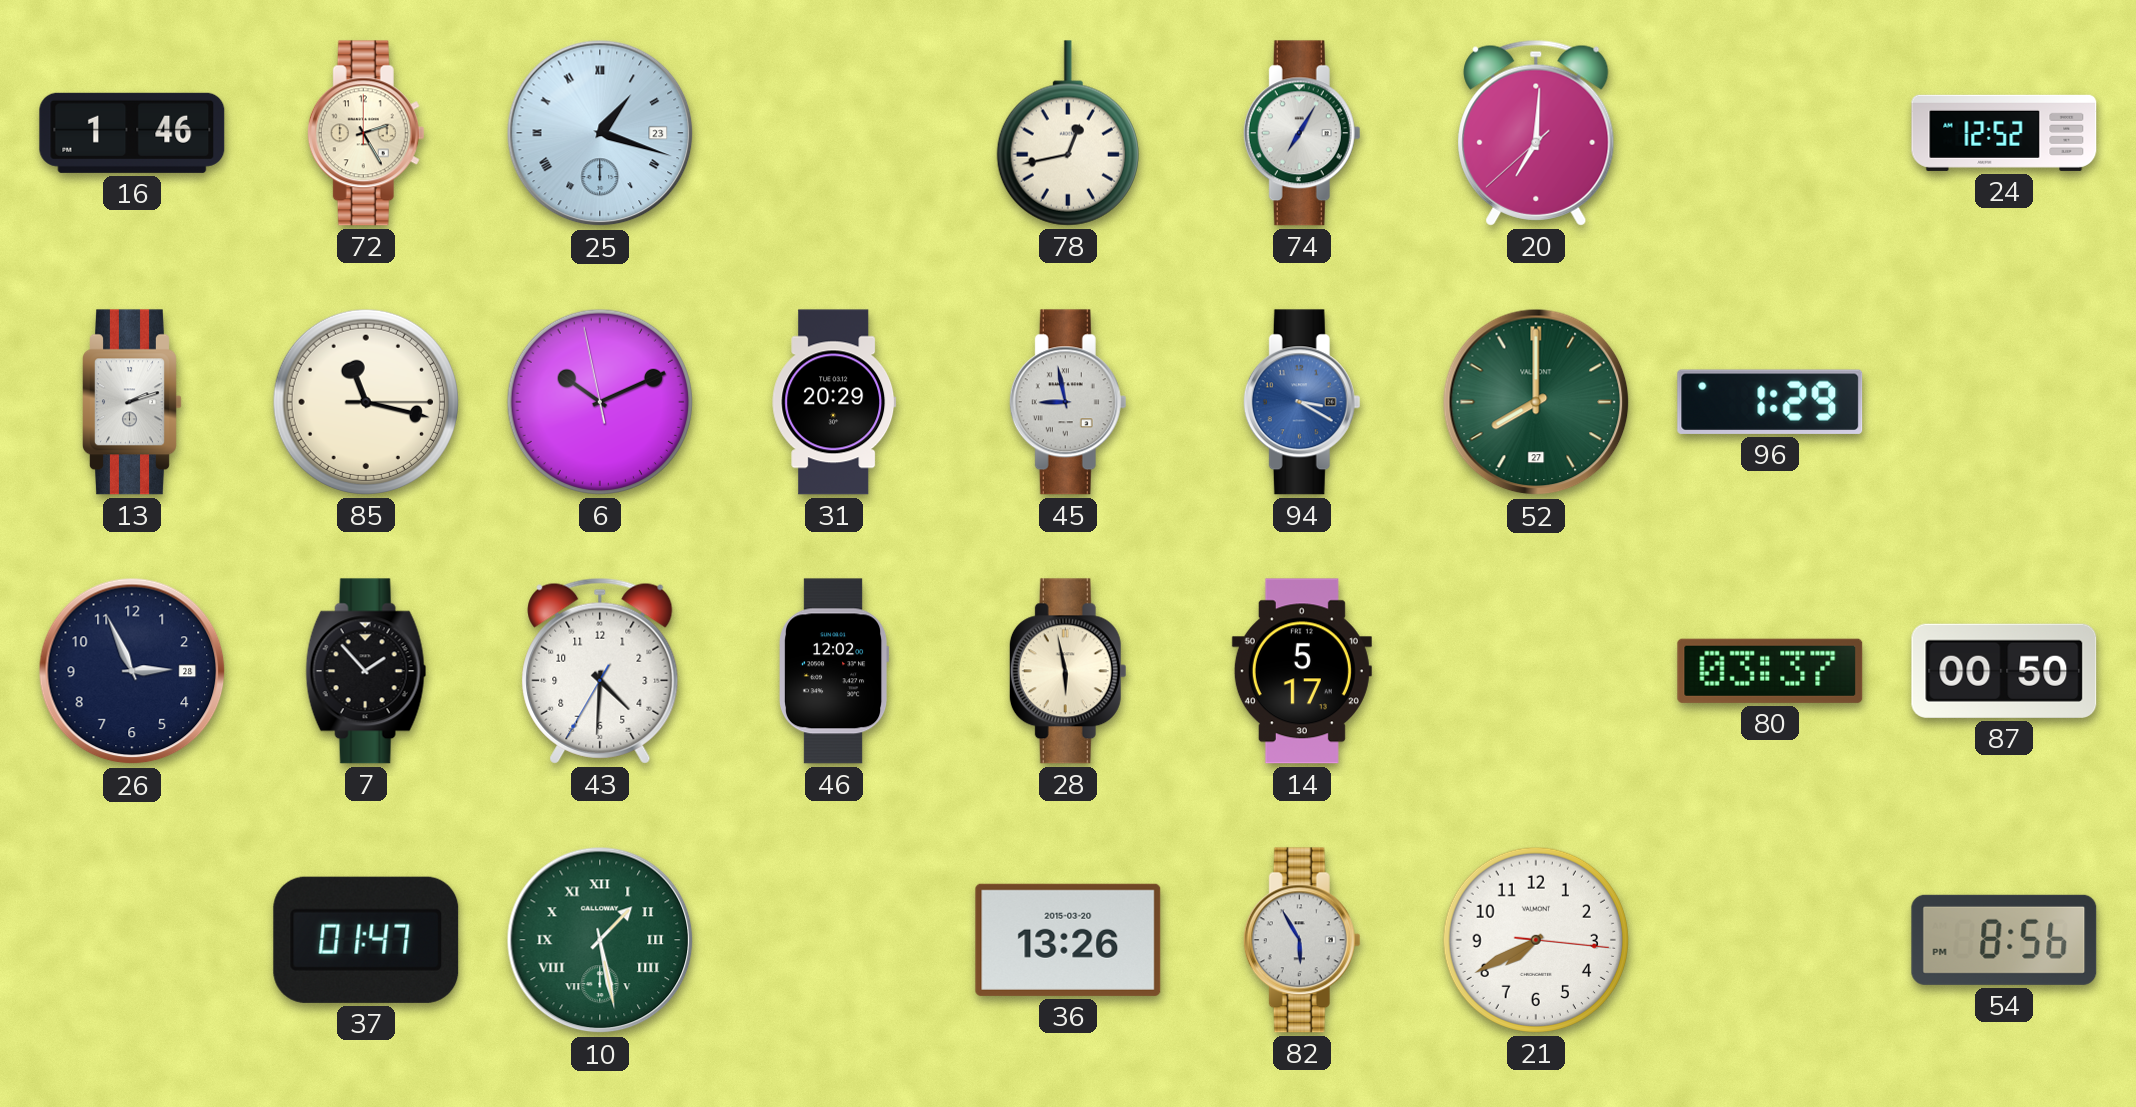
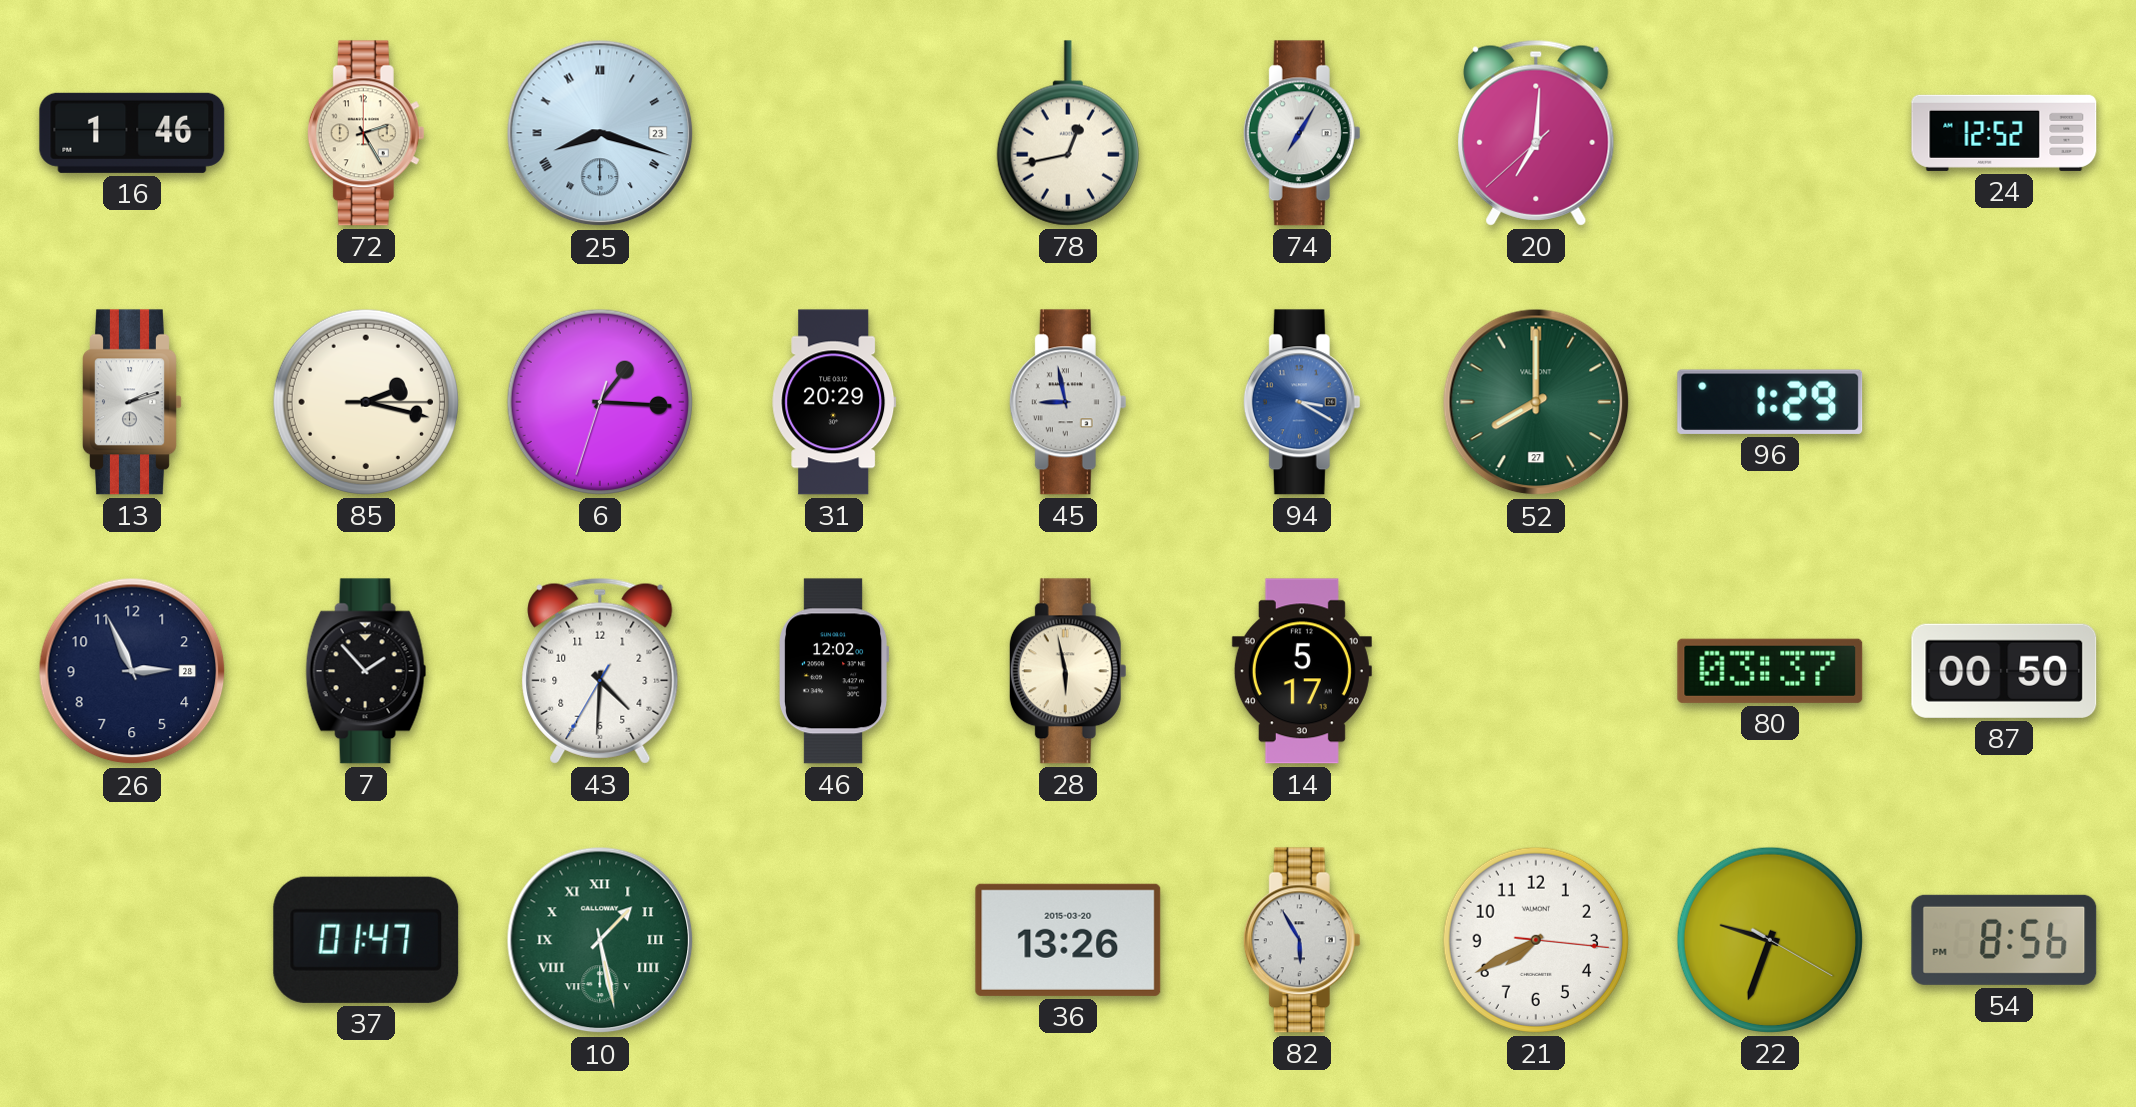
25: 1:18 -> 8:18
85: 11:17 -> 2:17
6: 10:10 -> 1:15
22: none -> 9:33
